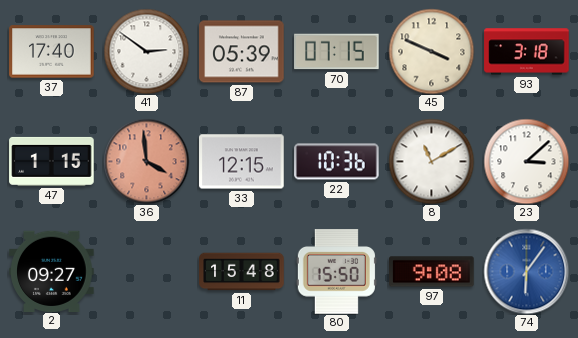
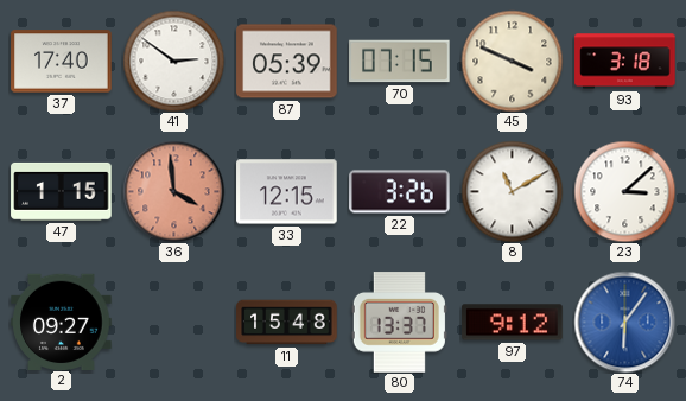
22: 10:36 -> 3:26
80: 15:50 -> 13:37
97: 9:08 -> 9:12
